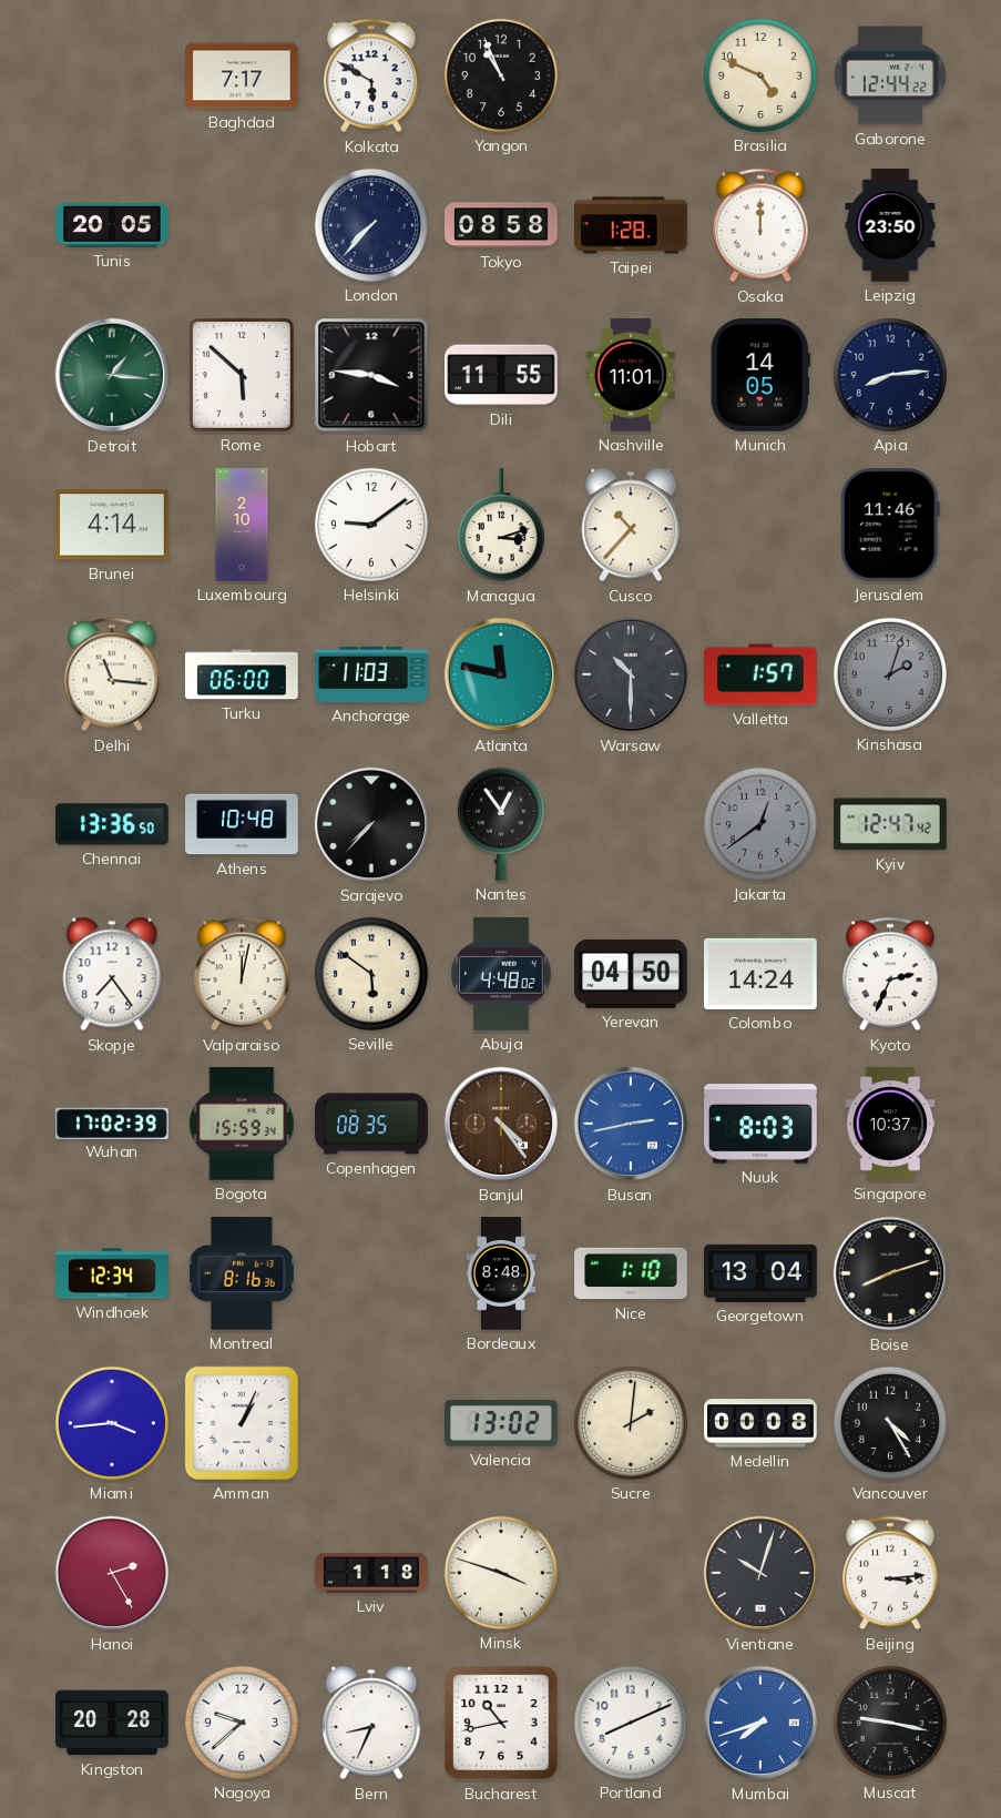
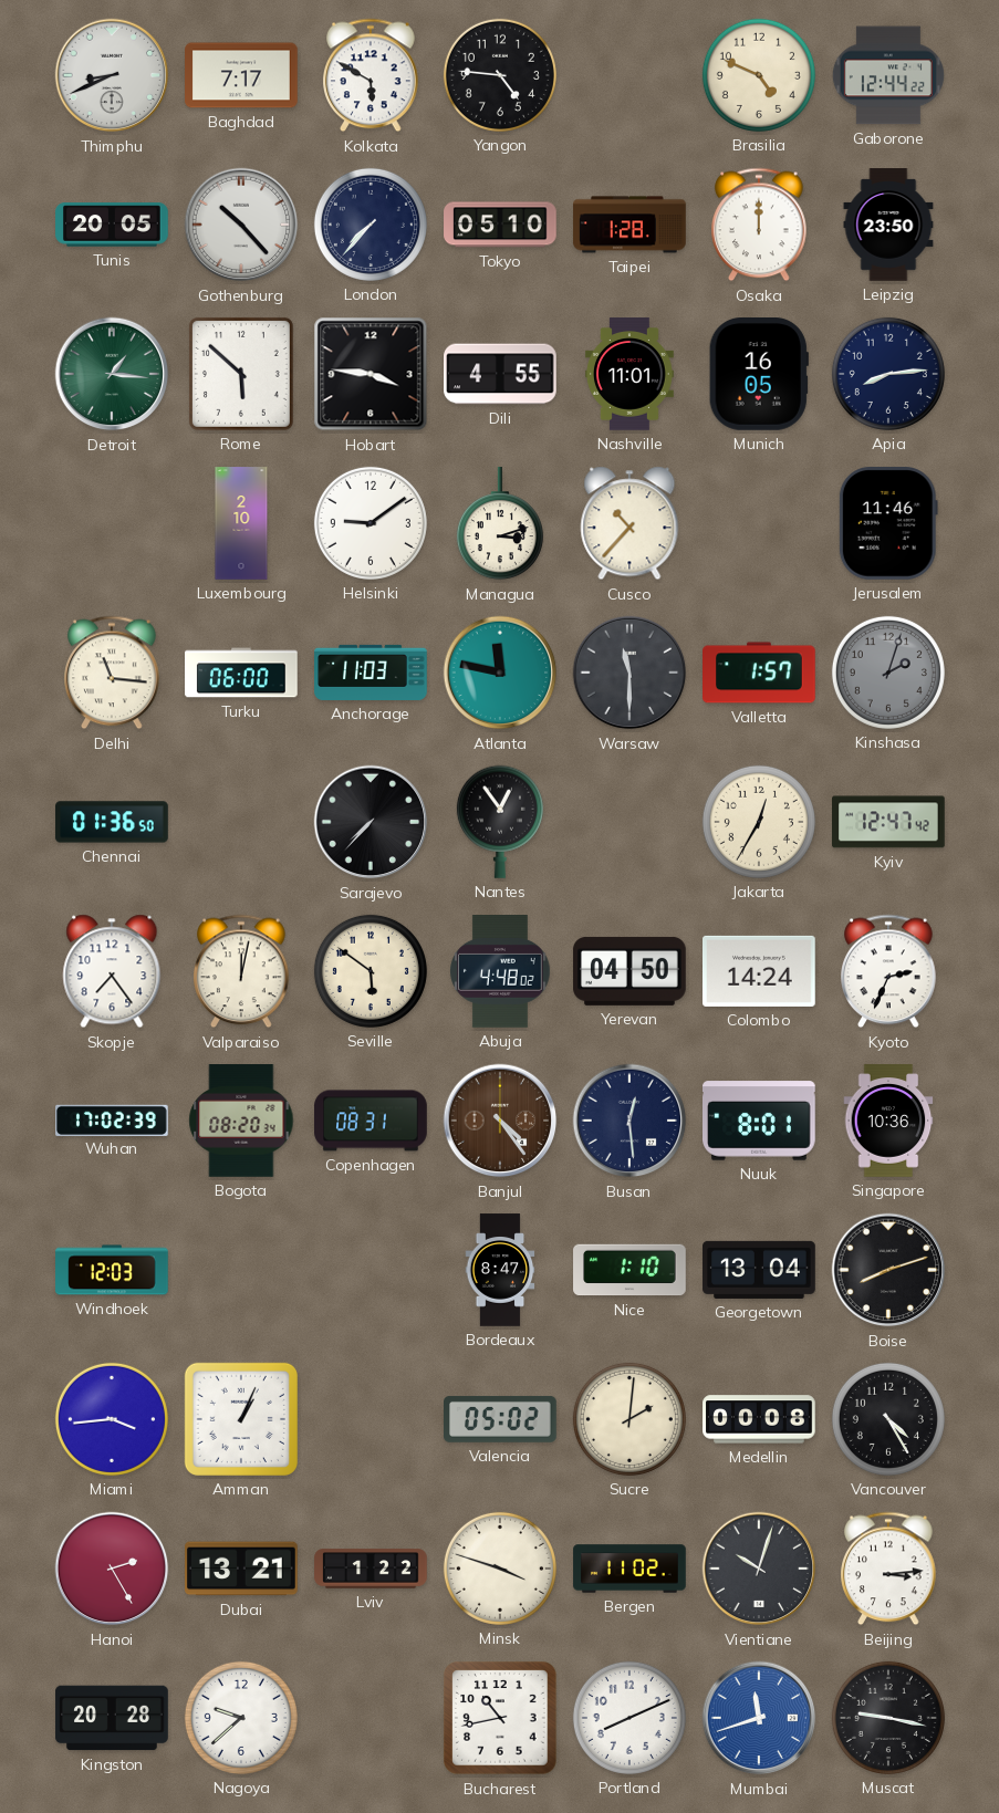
Thimphu: none -> 8:41
Yangon: 10:56 -> 4:46
Gothenburg: none -> 10:23
Tokyo: 08:58 -> 05:10
Dili: 11:55 -> 4:55
Munich: 14:05 -> 16:05
Brunei: 4:14 -> none
Warsaw: 10:30 -> 11:30
Chennai: 13:36 -> 01:36
Athens: 10:48 -> none
Jakarta: 12:39 -> 12:35
Jakarta dial: grey -> cream
Bogota: 15:59 -> 08:20
Copenhagen: 08:35 -> 08:31
Busan: 2:43 -> 12:29
Busan dial: blue -> navy
Nuuk: 8:03 -> 8:01
Singapore: 10:37 -> 10:36
Windhoek: 12:34 -> 12:03
Montreal: 8:16 -> none
Bordeaux: 8:48 -> 8:47
Valencia: 13:02 -> 05:02
Dubai: none -> 13:21
Lviv: 1:18 -> 1:22
Bergen: none -> 11:02
Bern: 8:34 -> none
Mumbai: 7:42 -> 11:42
